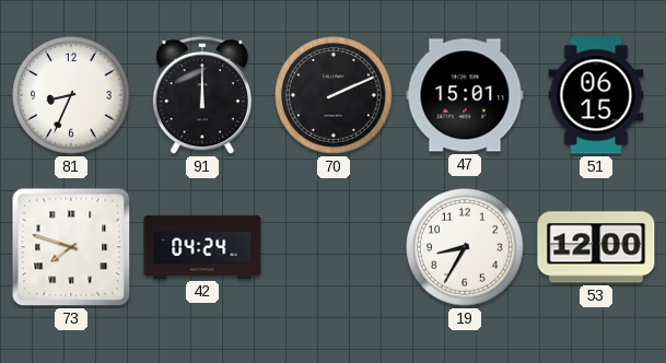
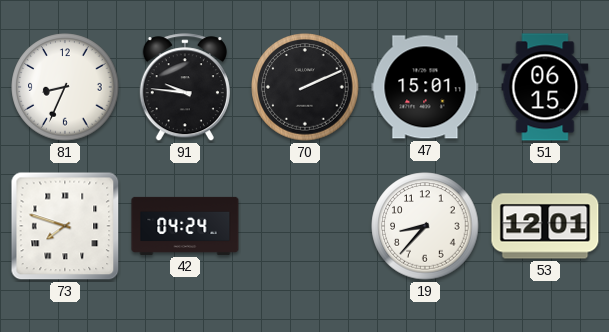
91: 12:00 -> 9:46
19: 8:35 -> 8:37
53: 12:00 -> 12:01
